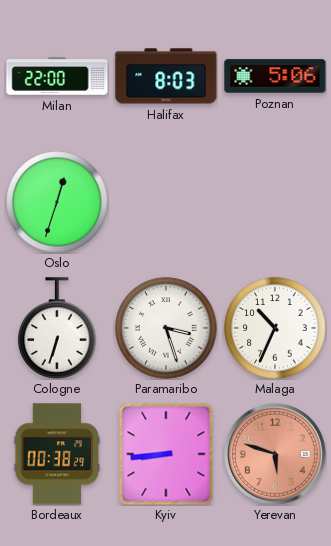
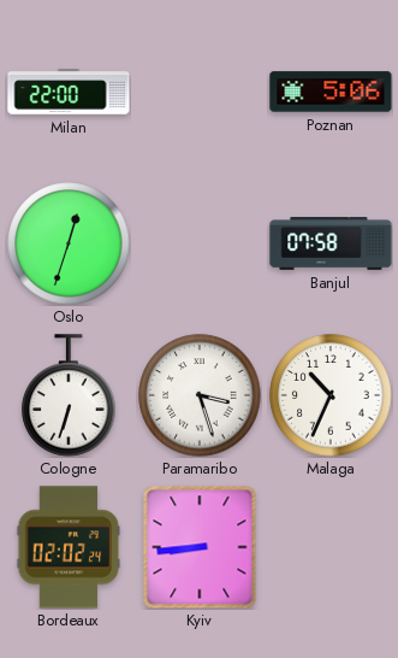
Halifax: 8:03 -> none
Banjul: none -> 07:58
Bordeaux: 00:38 -> 02:02
Yerevan: 5:48 -> none
